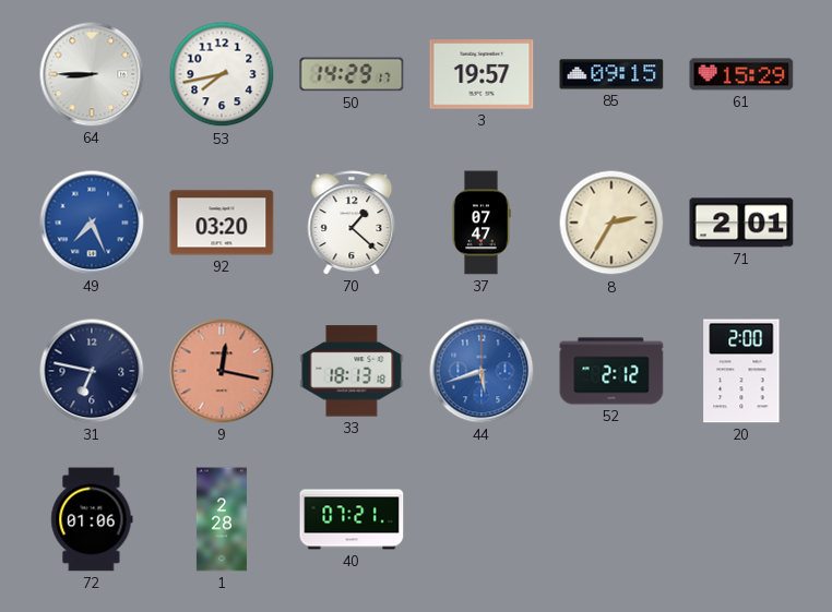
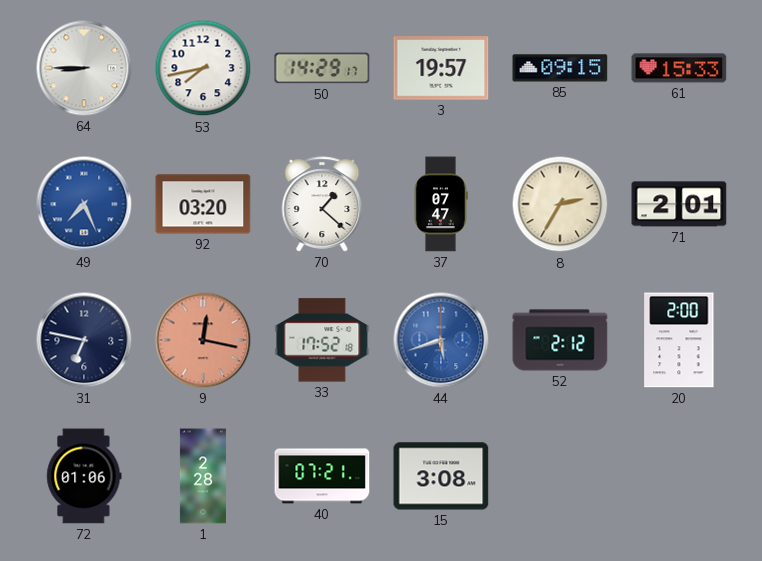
61: 15:29 -> 15:33
33: 18:13 -> 17:52
15: none -> 3:08
